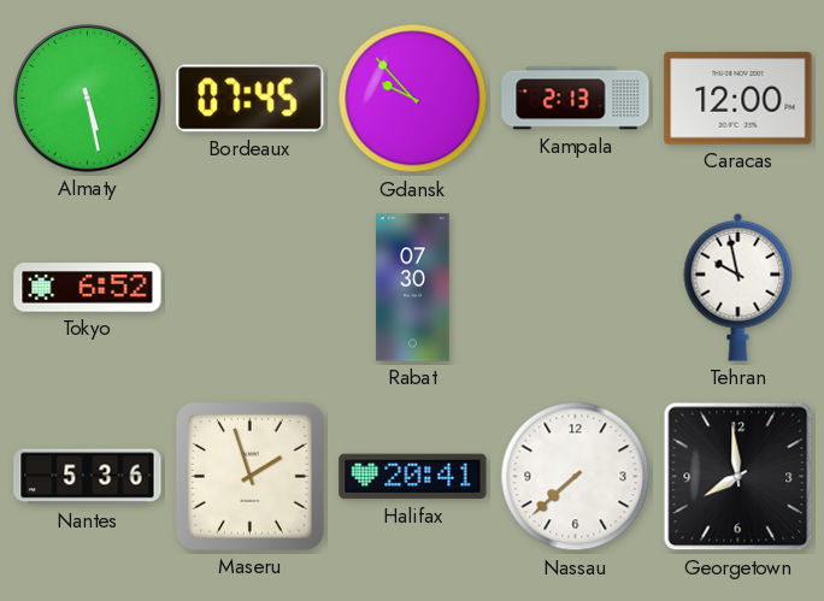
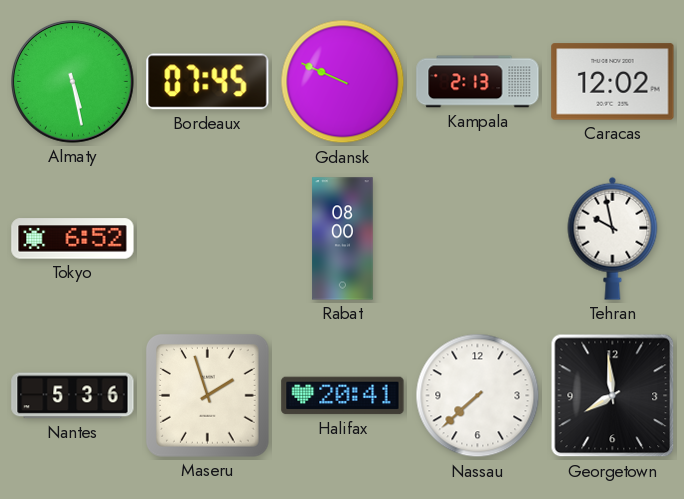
Gdansk: 9:53 -> 9:49
Caracas: 12:00 -> 12:02
Rabat: 07:30 -> 08:00
